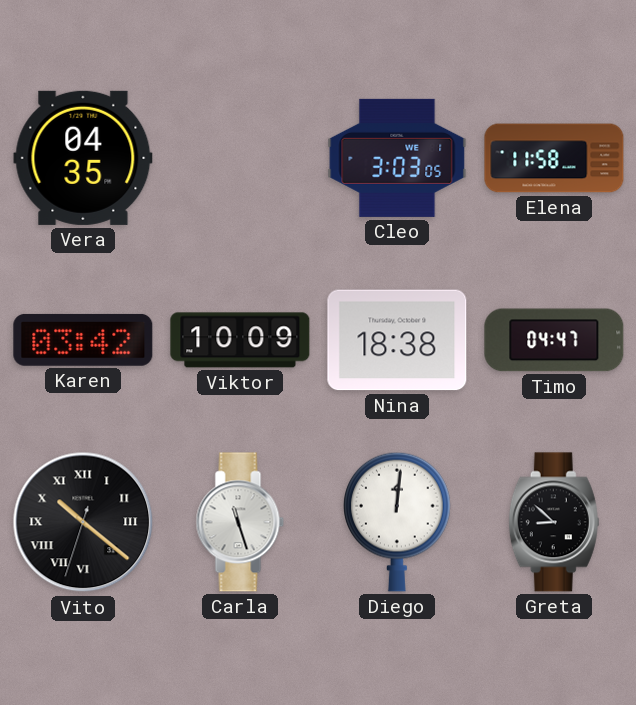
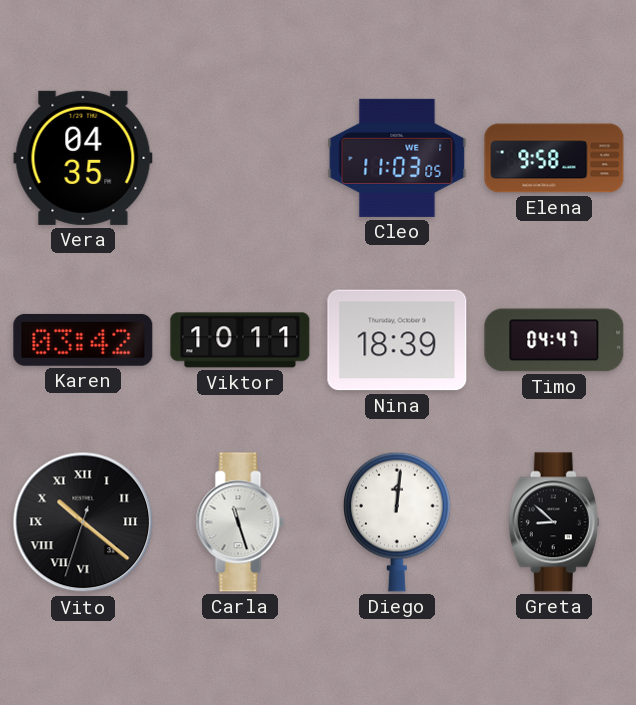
Cleo: 3:03 -> 11:03
Elena: 11:58 -> 9:58
Viktor: 10:09 -> 10:11
Nina: 18:38 -> 18:39
